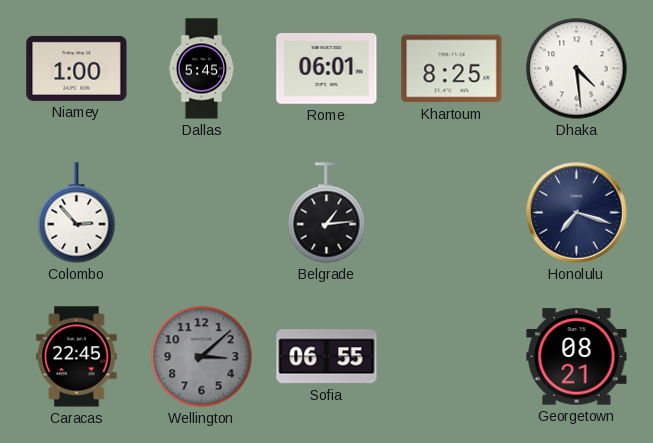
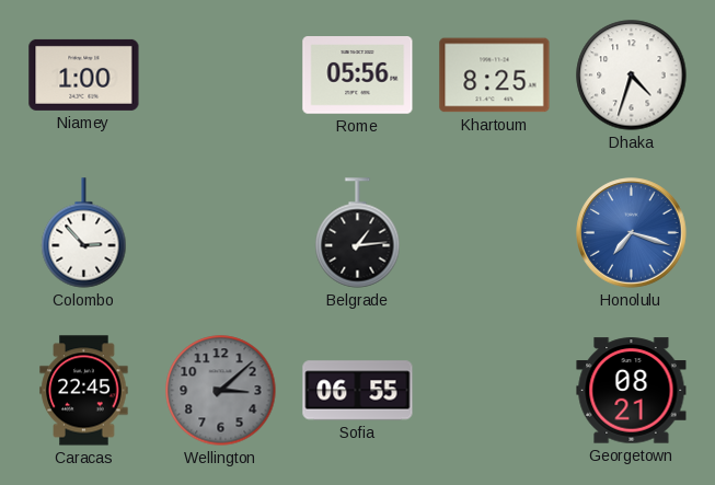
Dallas: 5:45 -> none
Rome: 06:01 -> 05:56
Dhaka: 4:29 -> 4:33
Honolulu dial: navy -> blue
